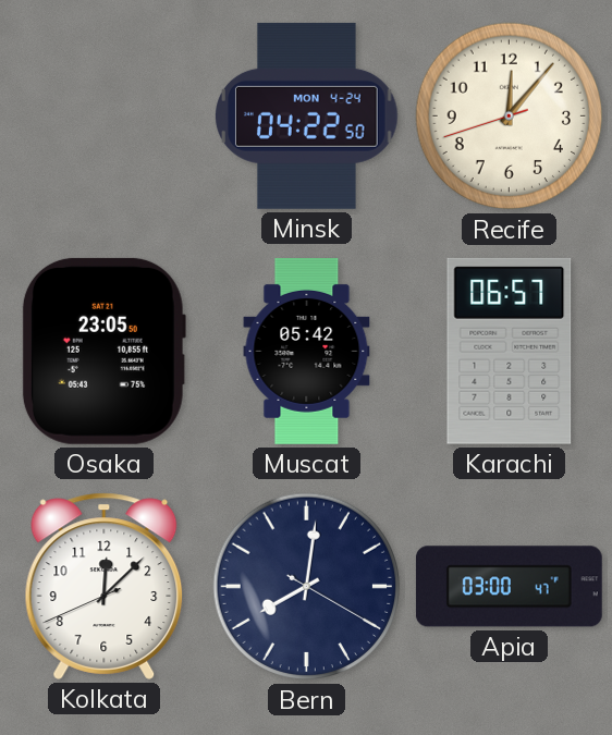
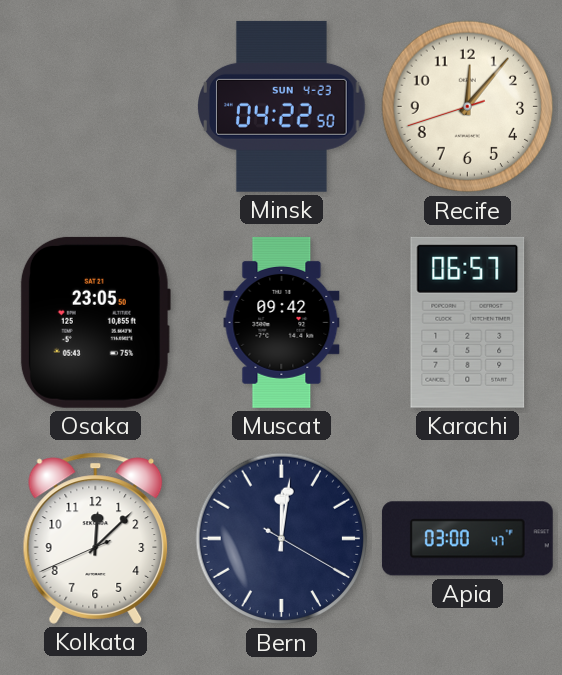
Minsk date: MON 4-24 -> SUN 4-23
Muscat: 05:42 -> 09:42
Bern: 8:01 -> 12:01
